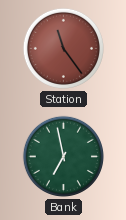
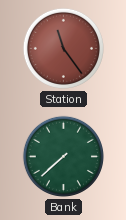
Bank: 6:58 -> 7:38
